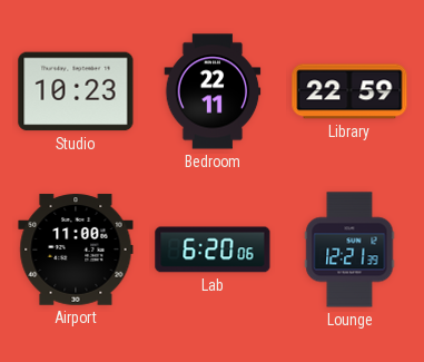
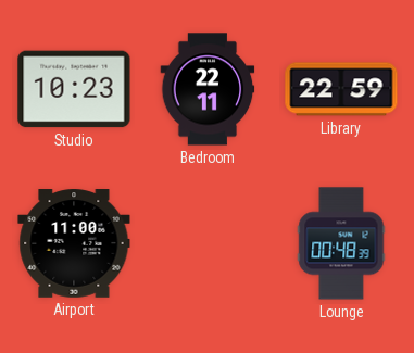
Lab: 6:20 -> none
Lounge: 12:21 -> 00:48
